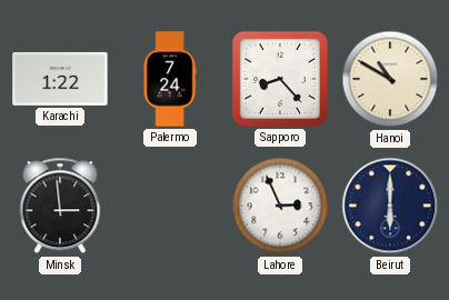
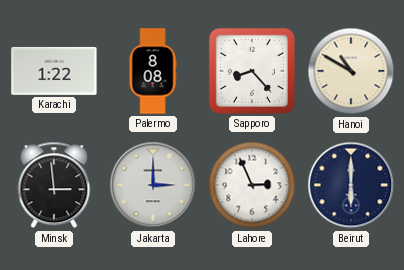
Palermo: 7:24 -> 8:08
Jakarta: none -> 3:00
